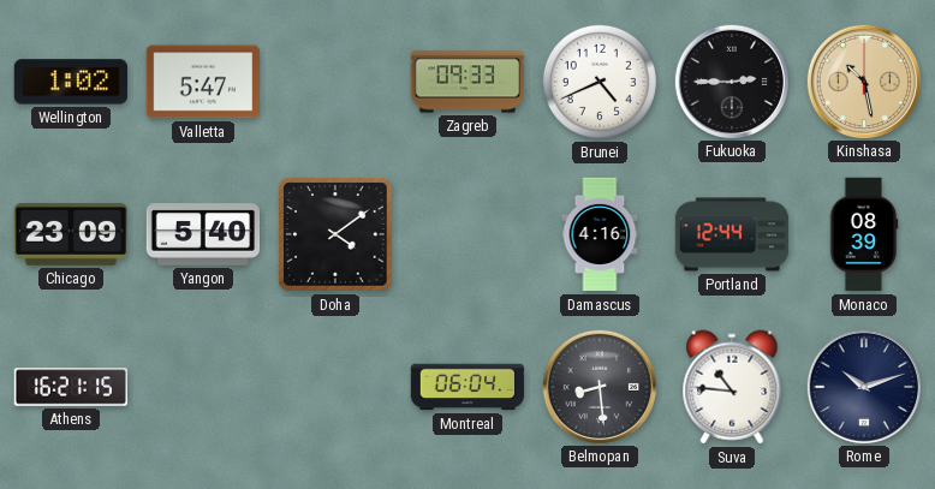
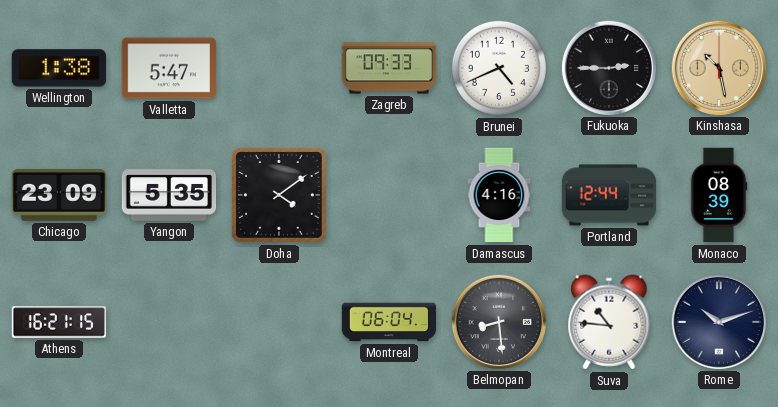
Wellington: 1:02 -> 1:38
Yangon: 5:40 -> 5:35
